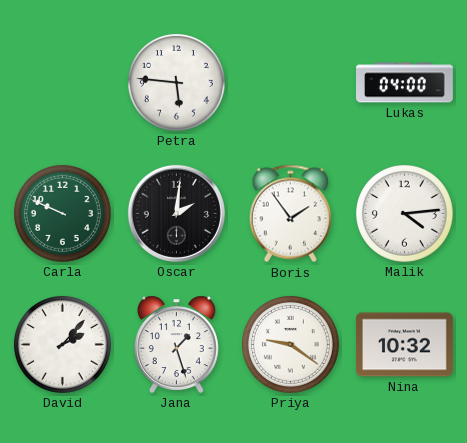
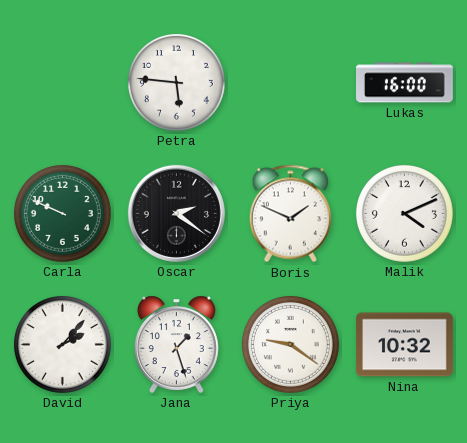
Lukas: 04:00 -> 16:00
Oscar: 2:01 -> 2:21
Boris: 1:54 -> 1:49
Malik: 4:14 -> 4:11
